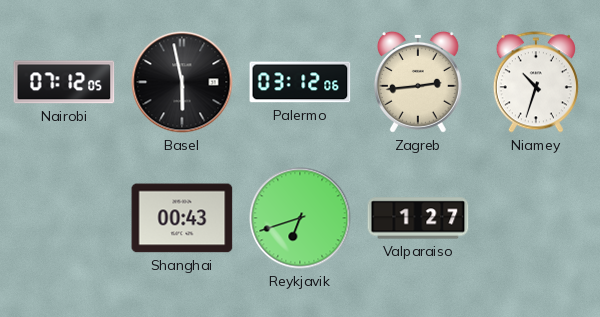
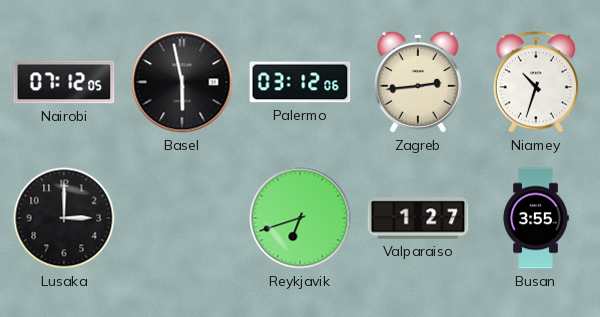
Lusaka: none -> 3:00
Shanghai: 00:43 -> none
Busan: none -> 3:55
